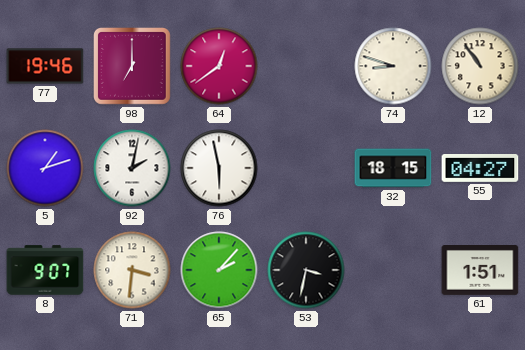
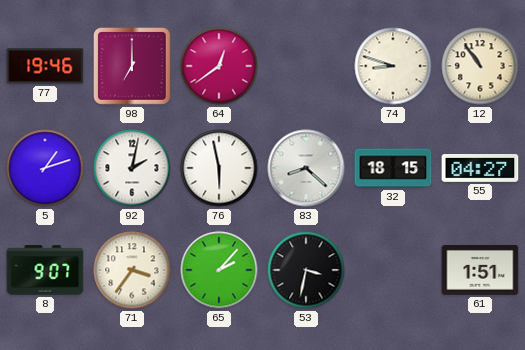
83: none -> 8:22
71: 3:31 -> 3:36
